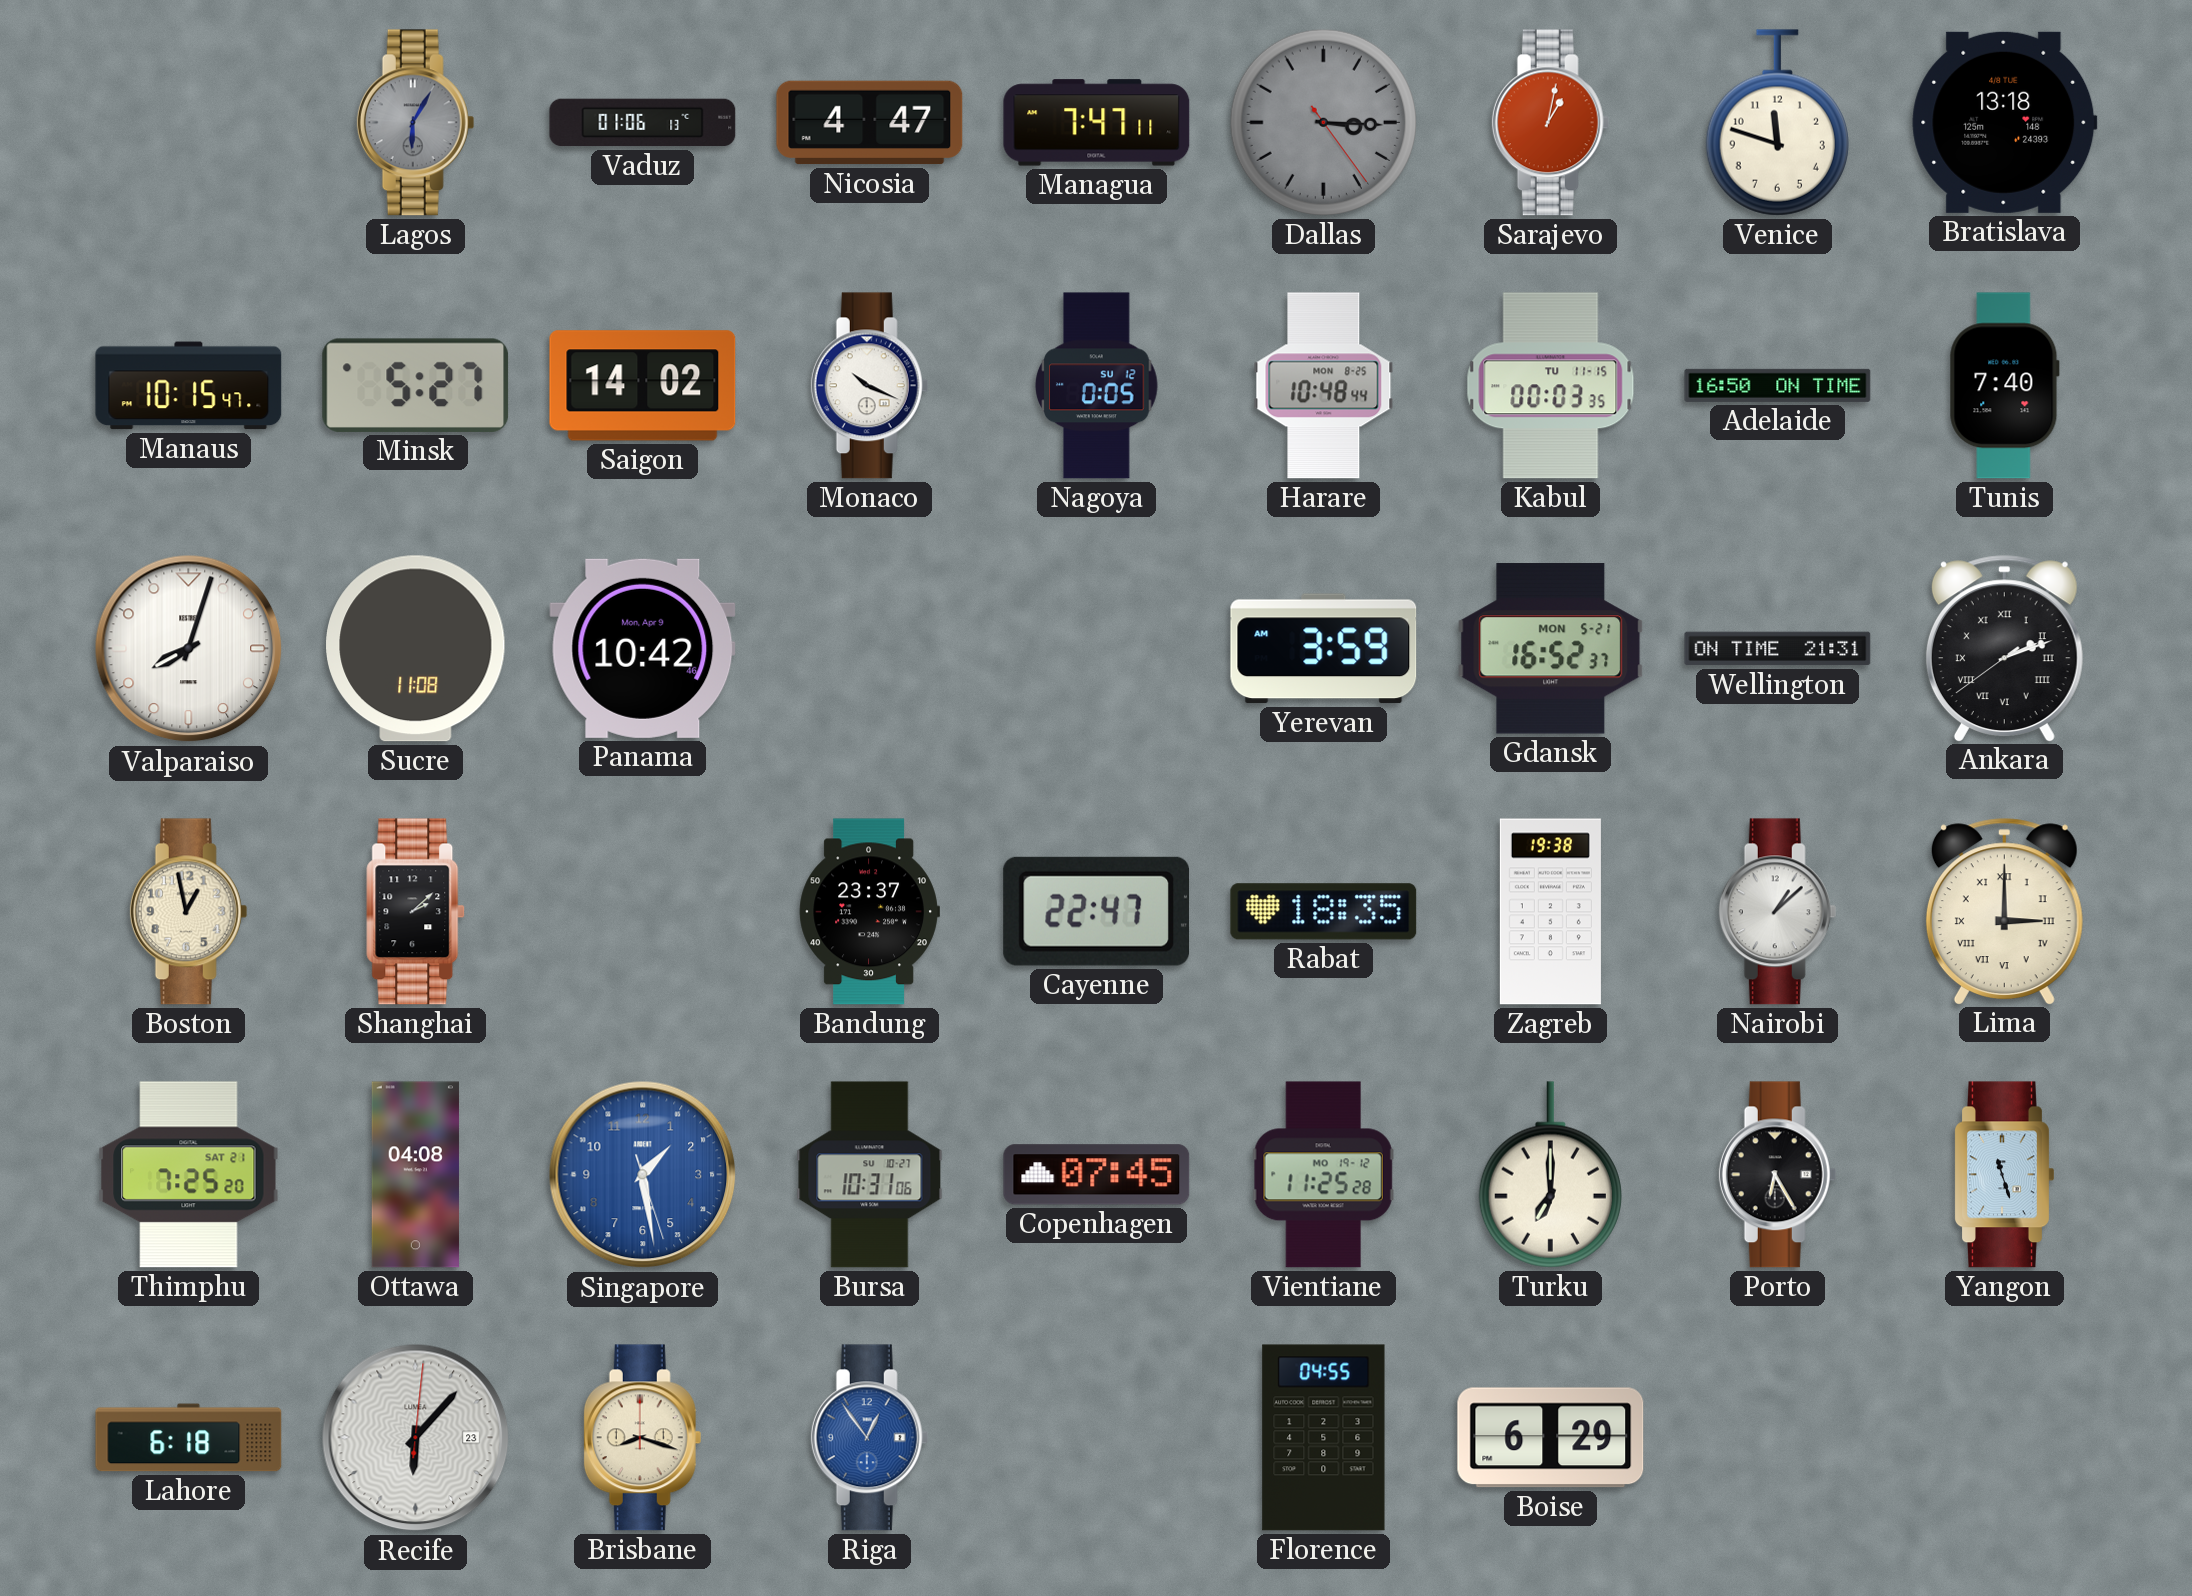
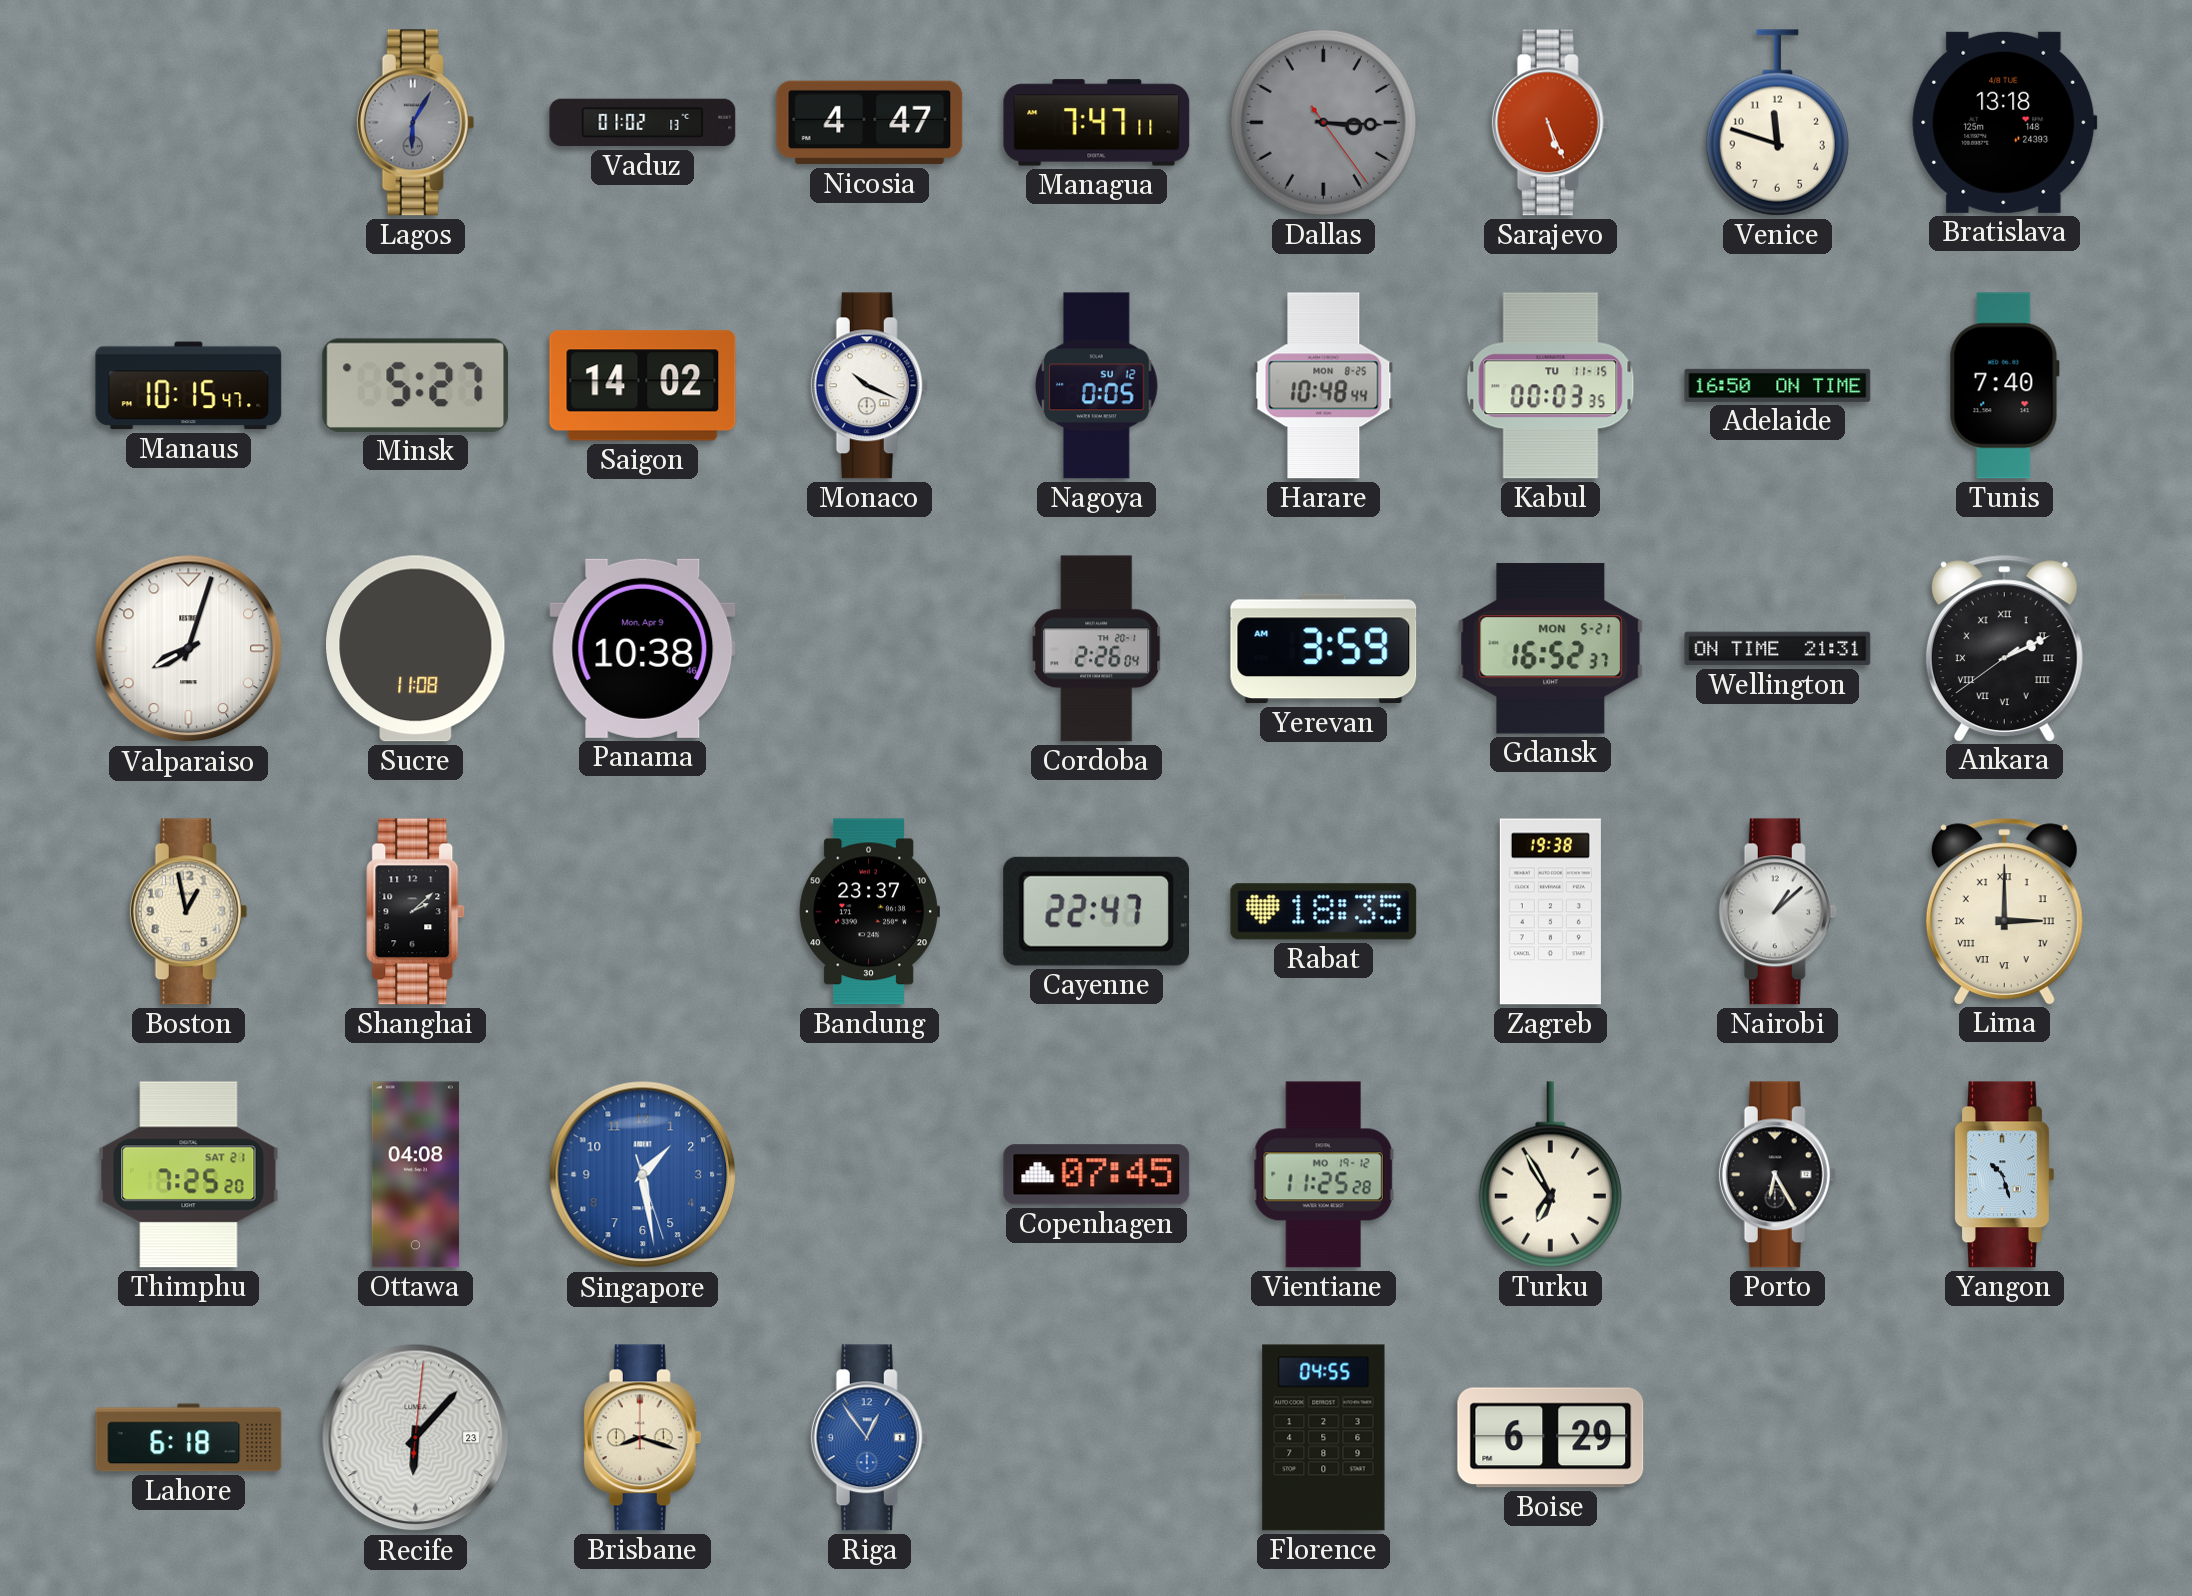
Vaduz: 01:06 -> 01:02
Sarajevo: 1:02 -> 5:26
Panama: 10:42 -> 10:38
Cordoba: none -> 2:26
Ankara: 2:11 -> 2:10
Bursa: 10:31 -> none
Turku: 7:00 -> 6:55
Yangon: 11:27 -> 10:27
